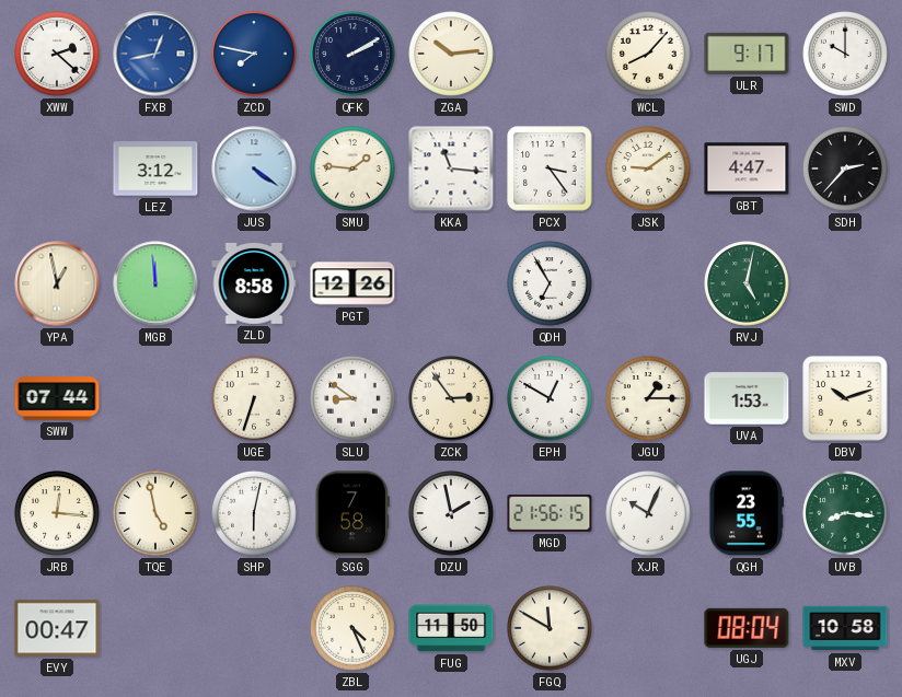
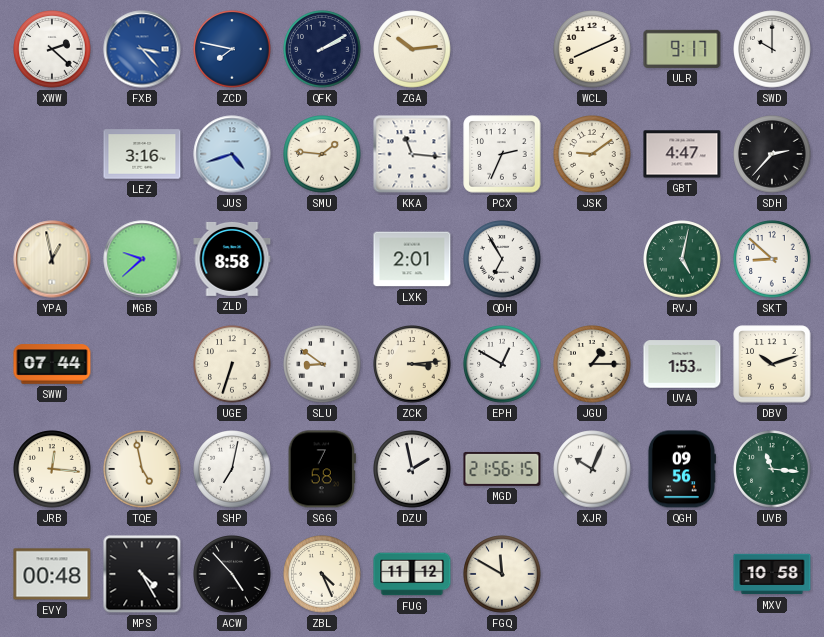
FXB: 12:43 -> 3:23
WCL: 8:07 -> 8:11
LEZ: 3:12 -> 3:16
JUS: 4:21 -> 4:42
PCX: 3:24 -> 2:34
MGB: 11:59 -> 9:38
PGT: 12:26 -> none
LXK: none -> 2:01
SKT: none -> 8:52
ZCK: 2:54 -> 3:14
SHP: 6:02 -> 7:02
QGH: 23:55 -> 09:56
UVB: 8:16 -> 11:16
EVY: 00:47 -> 00:48
MPS: none -> 4:25
ACW: none -> 4:53
FUG: 11:50 -> 11:12
UGJ: 08:04 -> none
